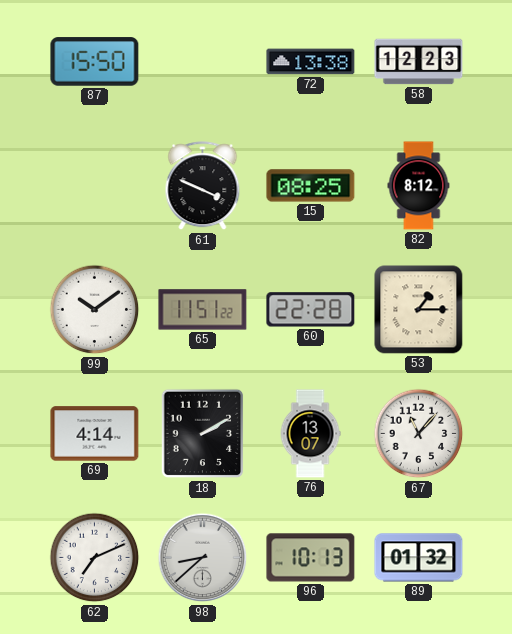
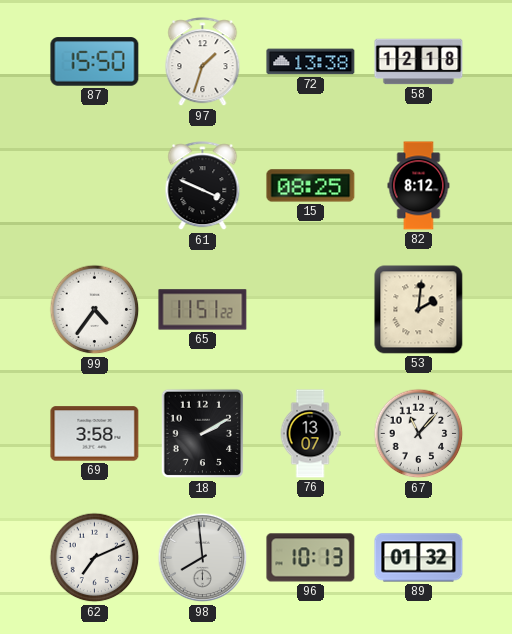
97: none -> 1:33
58: 12:23 -> 12:18
99: 10:09 -> 4:36
60: 22:28 -> none
53: 1:15 -> 2:01
69: 4:14 -> 3:58
98: 8:38 -> 7:59
